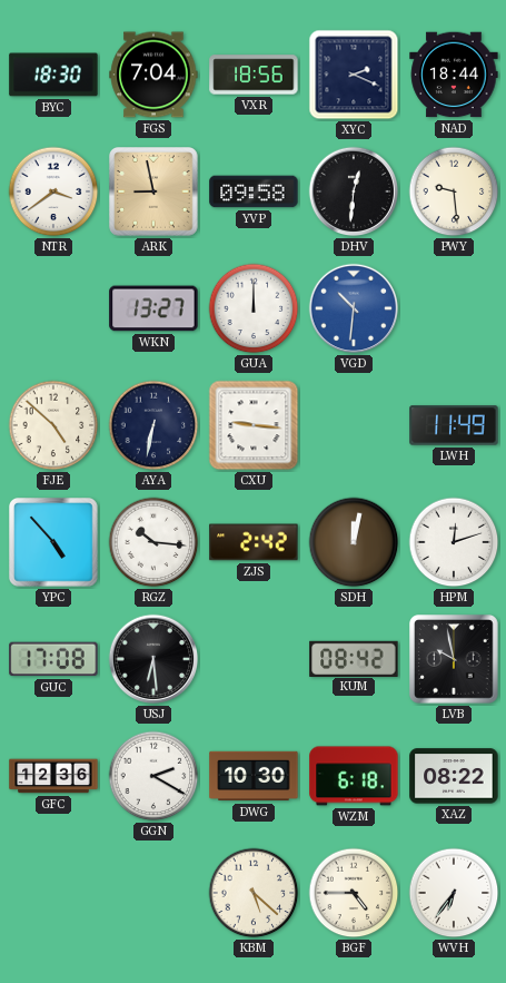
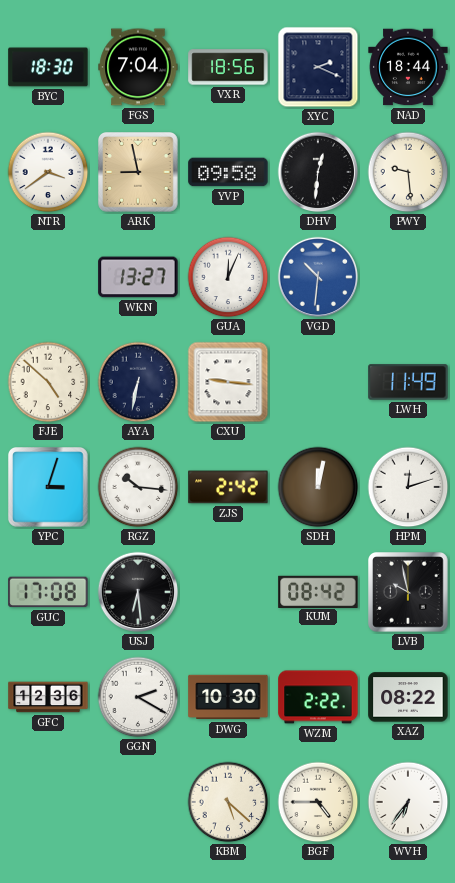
GUA: 12:00 -> 12:04
YPC: 4:53 -> 3:03
WZM: 6:18 -> 2:22
